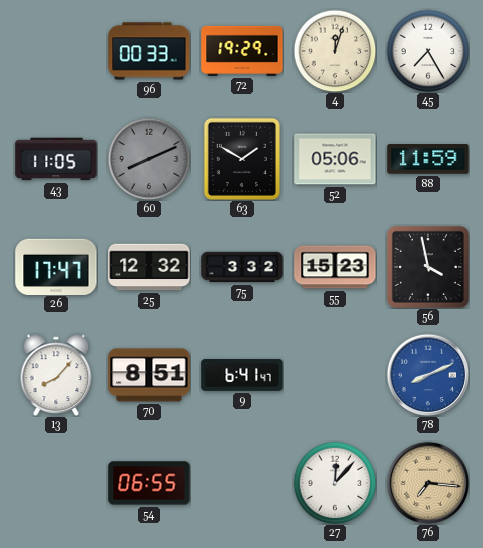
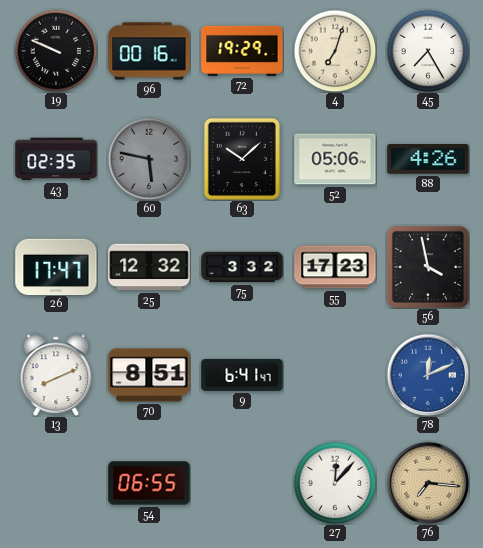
19: none -> 9:49
96: 00:33 -> 00:16
4: 12:03 -> 7:03
43: 11:05 -> 02:35
60: 8:11 -> 5:47
63: 1:50 -> 10:08
88: 11:59 -> 4:26
55: 15:23 -> 17:23
13: 8:07 -> 8:11
78: 8:11 -> 12:11
